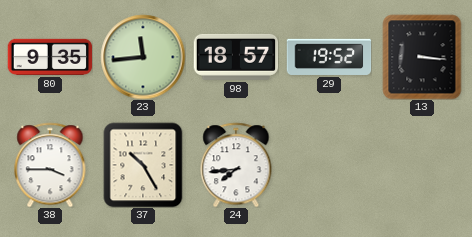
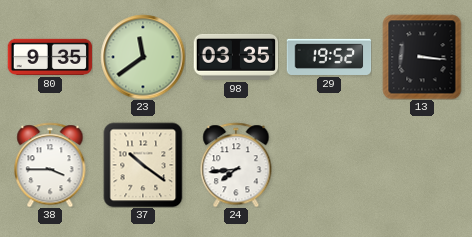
23: 11:44 -> 11:39
98: 18:57 -> 03:35
37: 10:25 -> 10:21
